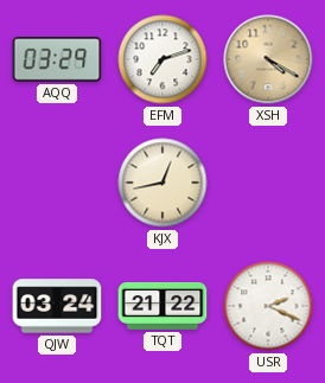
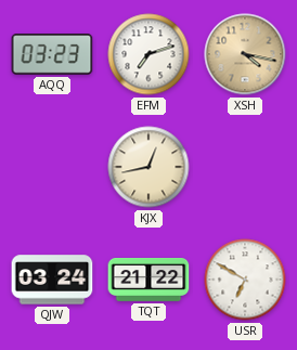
AQQ: 03:29 -> 03:23
XSH: 4:20 -> 4:17
USR: 2:19 -> 6:50
